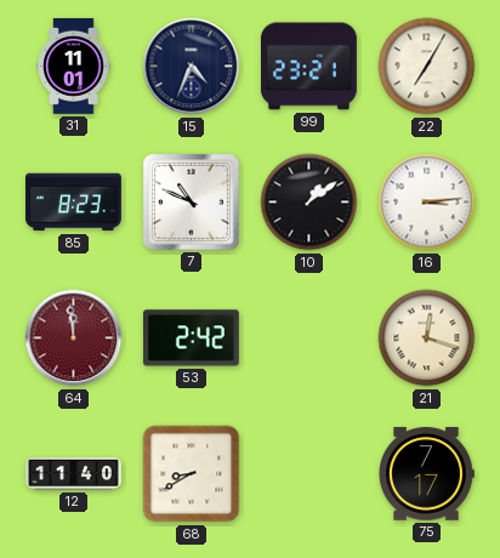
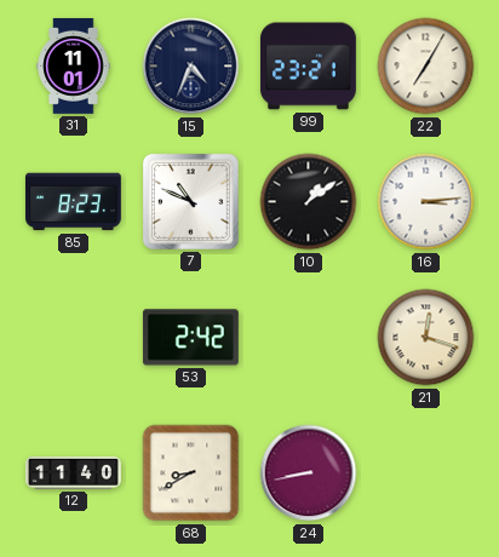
64: 11:59 -> none
24: none -> 8:43
75: 7:17 -> none
